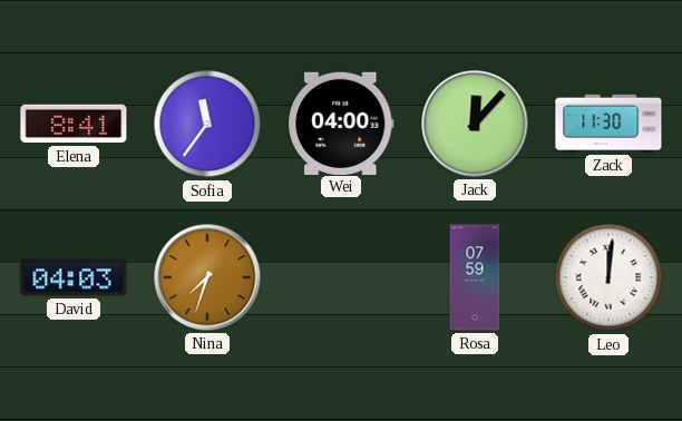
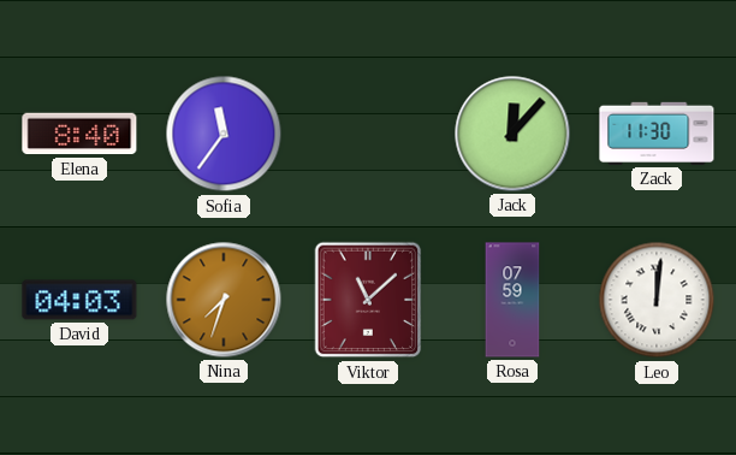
Elena: 8:41 -> 8:40
Wei: 04:00 -> none
Viktor: none -> 11:08
